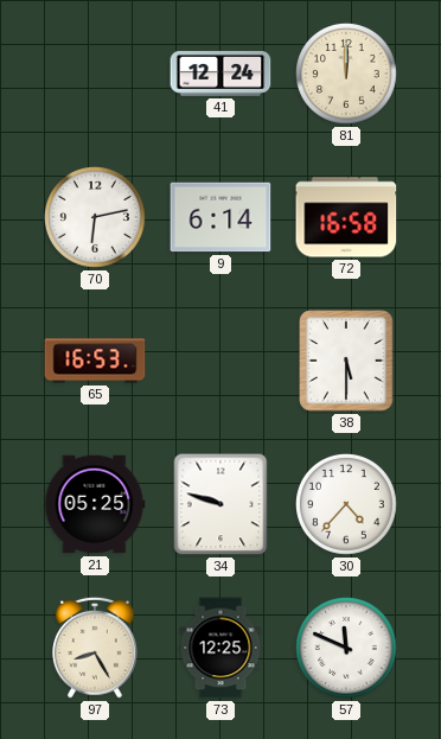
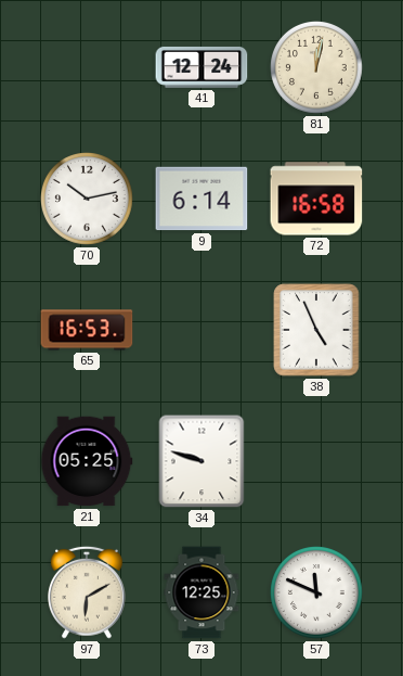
81: 12:00 -> 12:02
70: 6:13 -> 10:13
38: 5:30 -> 4:56
30: 4:37 -> none
97: 8:25 -> 6:10
